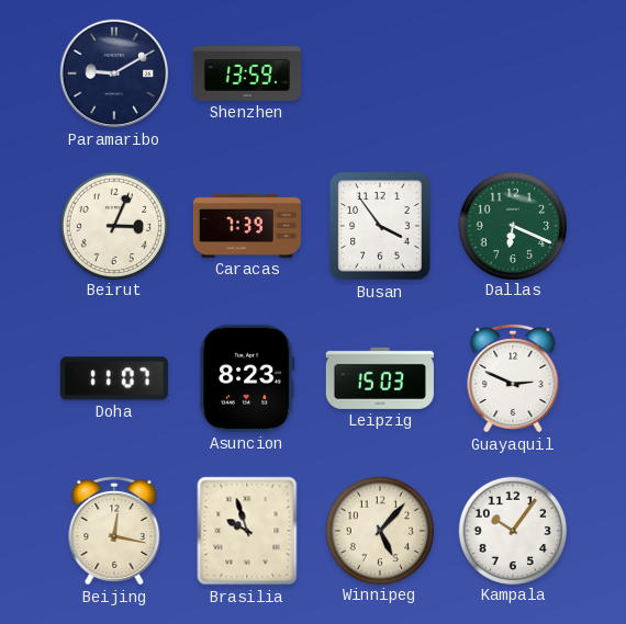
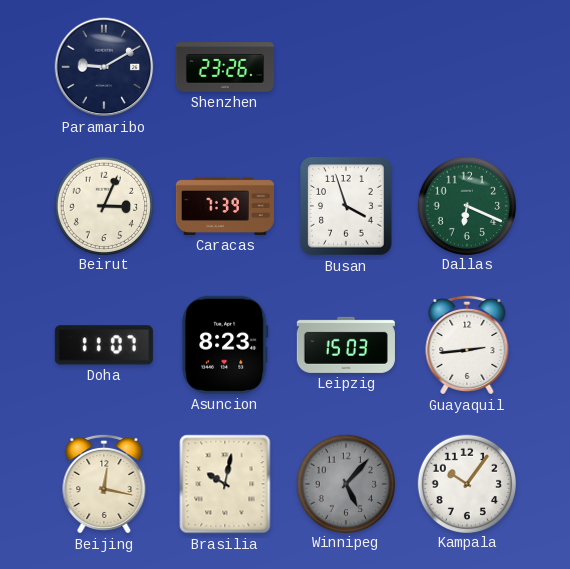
Shenzhen: 13:59 -> 23:26
Busan: 3:54 -> 3:57
Guayaquil: 2:49 -> 2:44
Brasilia: 9:57 -> 10:02
Winnipeg dial: cream -> grey
